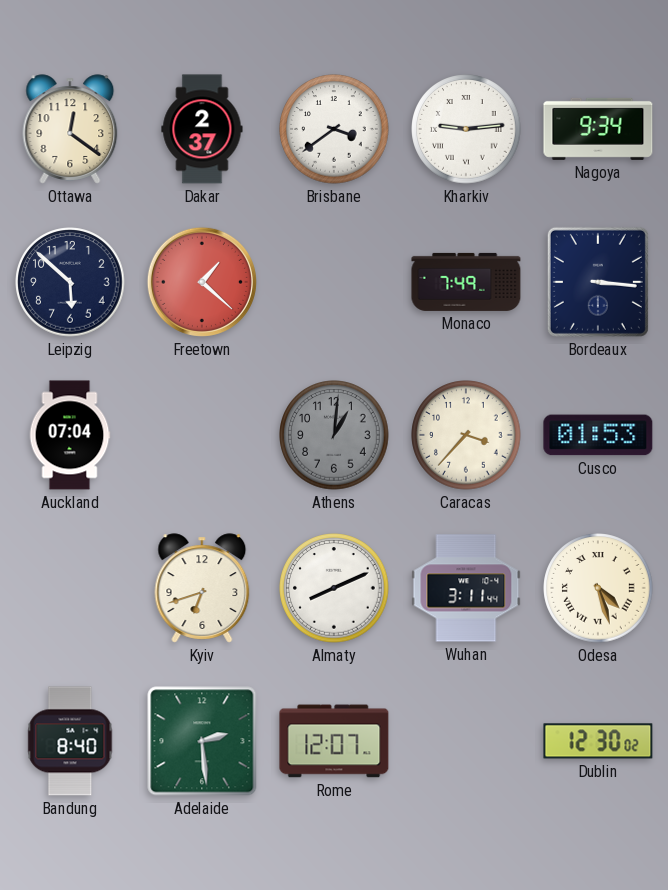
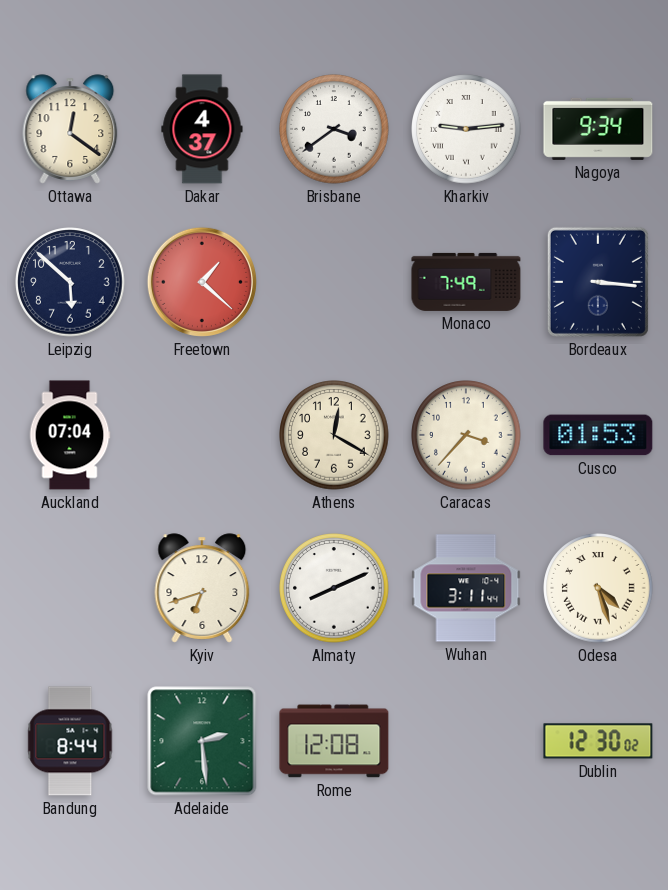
Dakar: 2:37 -> 4:37
Athens: 1:01 -> 12:20
Athens dial: grey -> cream
Bandung: 8:40 -> 8:44
Rome: 12:07 -> 12:08
